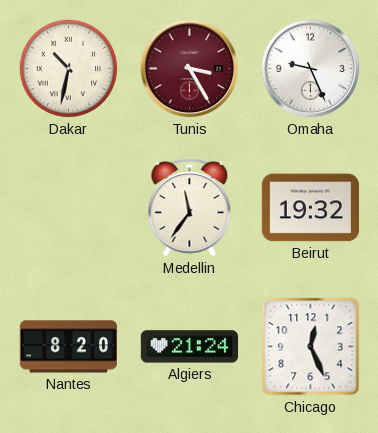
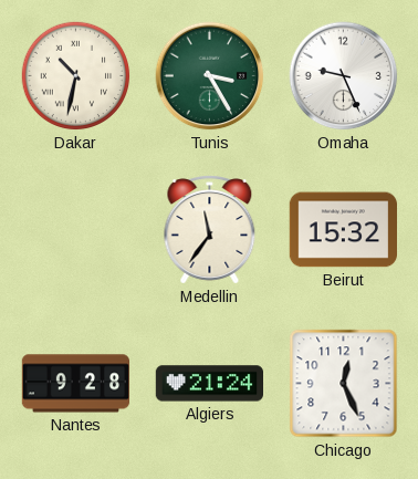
Tunis dial: burgundy -> green
Beirut: 19:32 -> 15:32
Nantes: 8:20 -> 9:28
